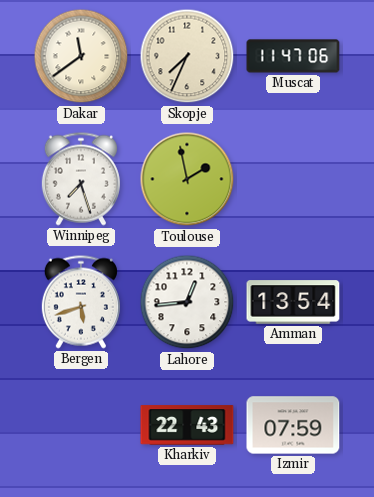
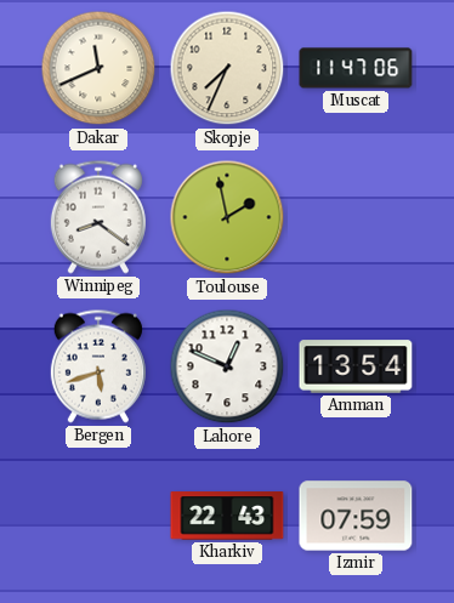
Dakar: 11:39 -> 11:41
Winnipeg: 7:27 -> 8:21
Lahore: 12:44 -> 12:49
